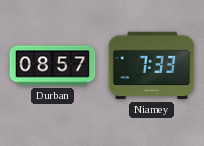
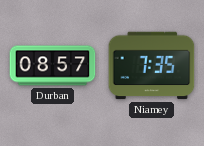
Niamey: 7:33 -> 7:35
